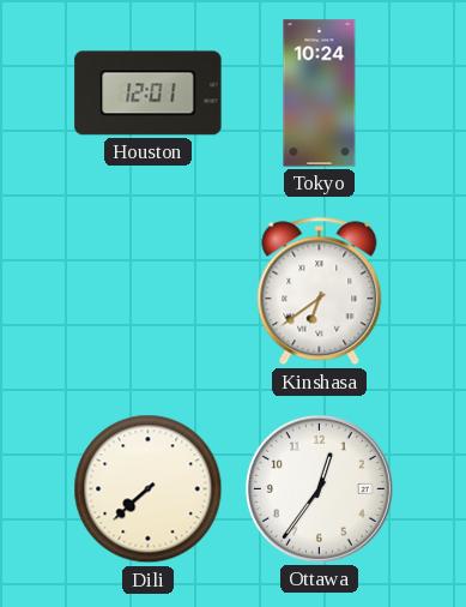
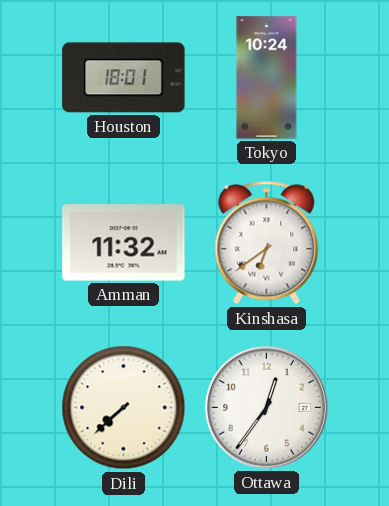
Houston: 12:01 -> 18:01
Amman: none -> 11:32
